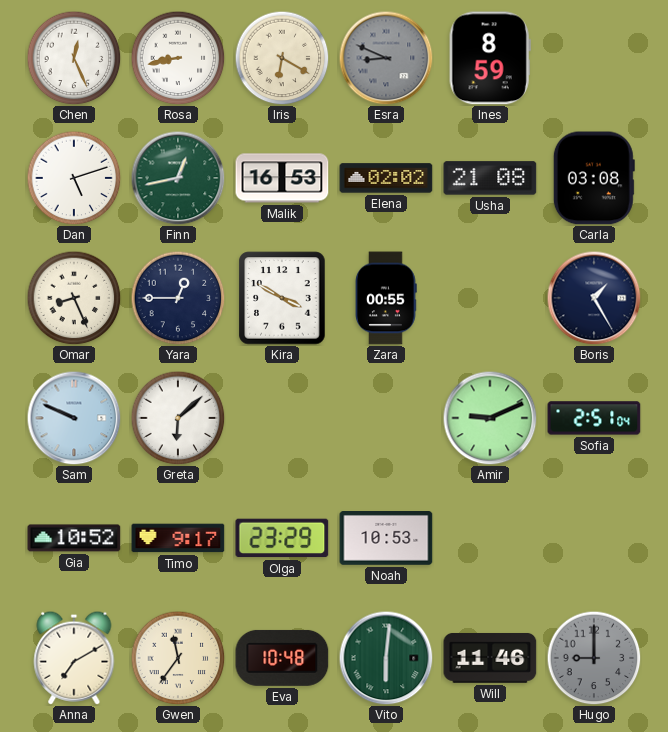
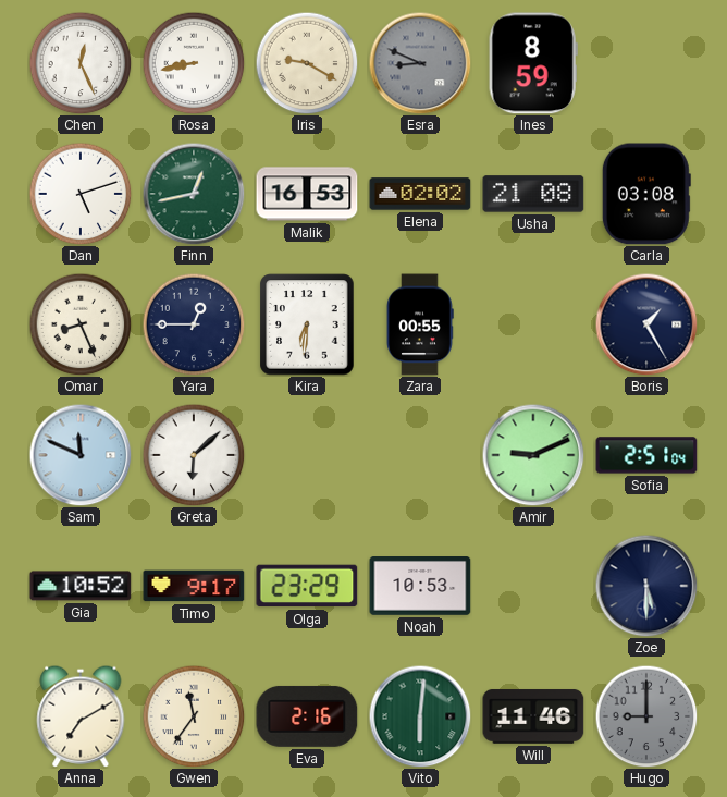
Iris: 6:20 -> 9:20
Kira: 3:50 -> 6:31
Sam: 9:49 -> 11:49
Zoe: none -> 5:30
Eva: 10:48 -> 2:16
